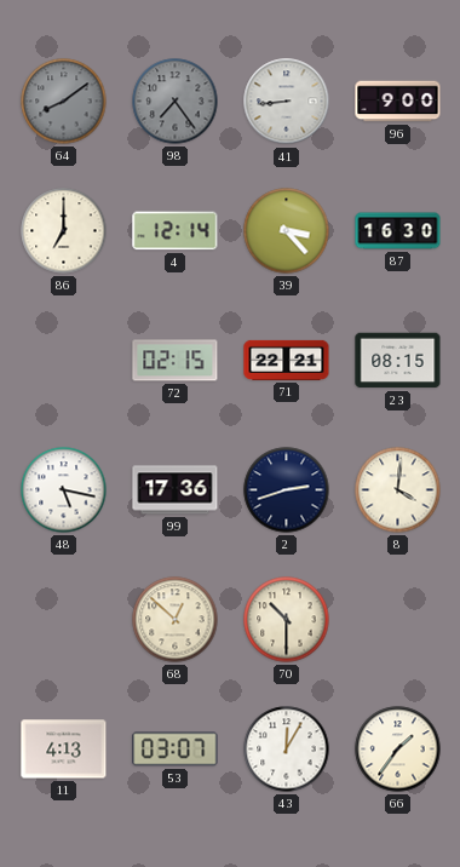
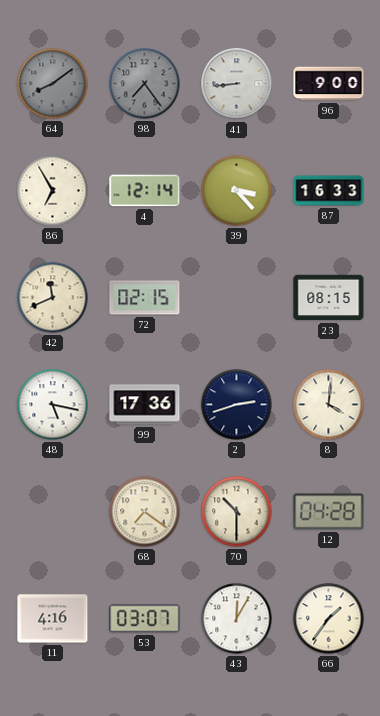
86: 7:00 -> 6:55
87: 16:30 -> 16:33
42: none -> 11:41
71: 22:21 -> none
68: 12:52 -> 7:21
12: none -> 04:28
11: 4:13 -> 4:16
